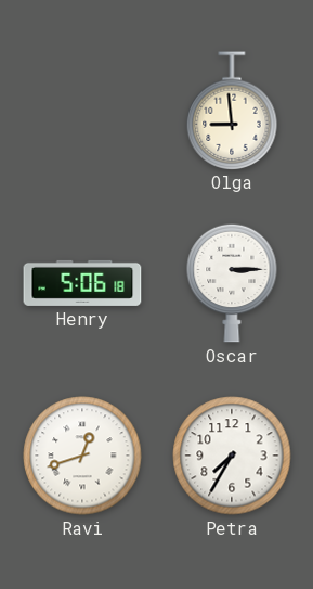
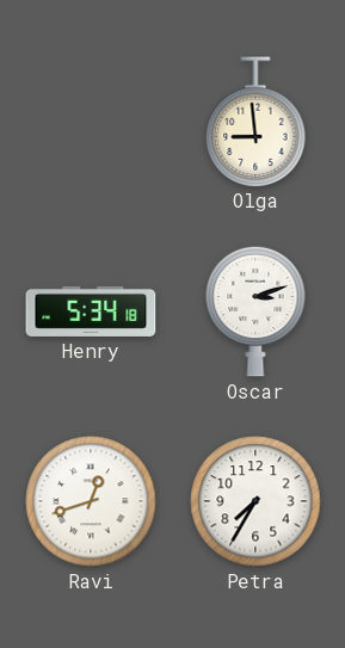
Henry: 5:06 -> 5:34
Oscar: 3:15 -> 3:12
